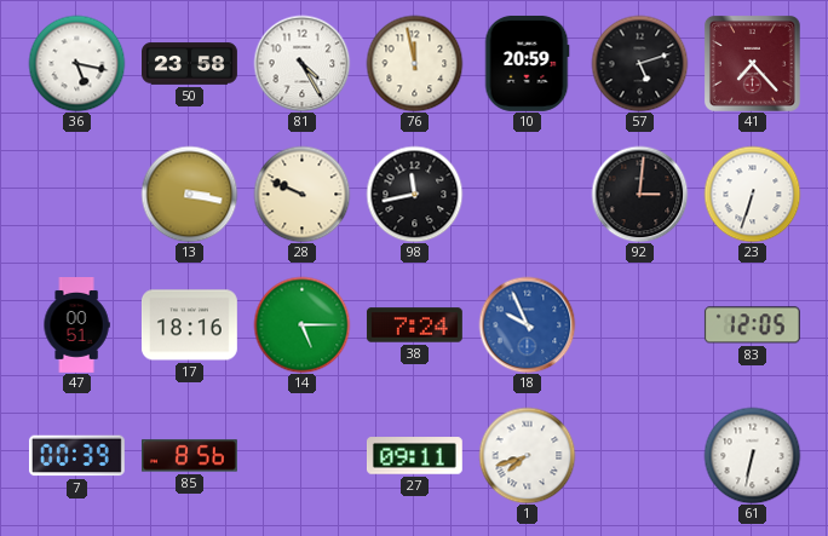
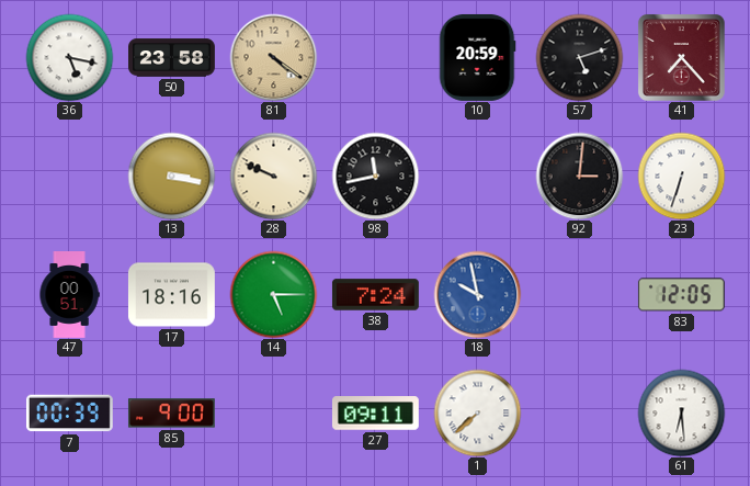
81: 4:25 -> 4:21
81 dial: white -> champagne
76: 11:58 -> none
18: 9:56 -> 9:58
85: 8:56 -> 9:00
1: 7:42 -> 7:38
61: 6:32 -> 6:29
